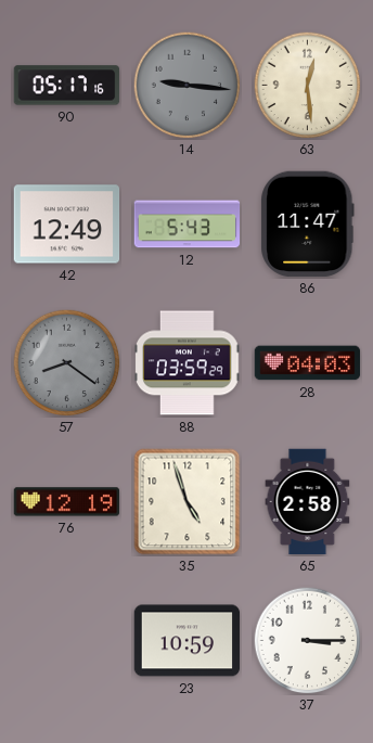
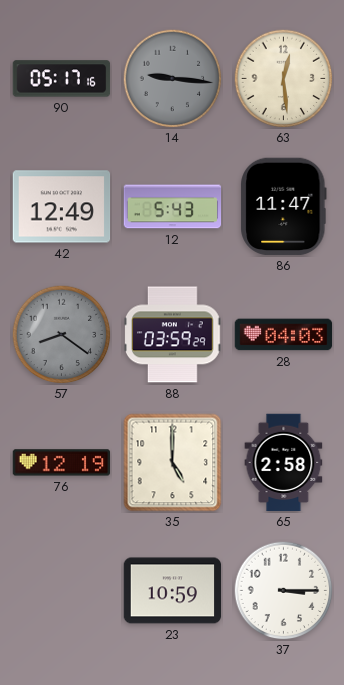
35: 4:57 -> 5:00
